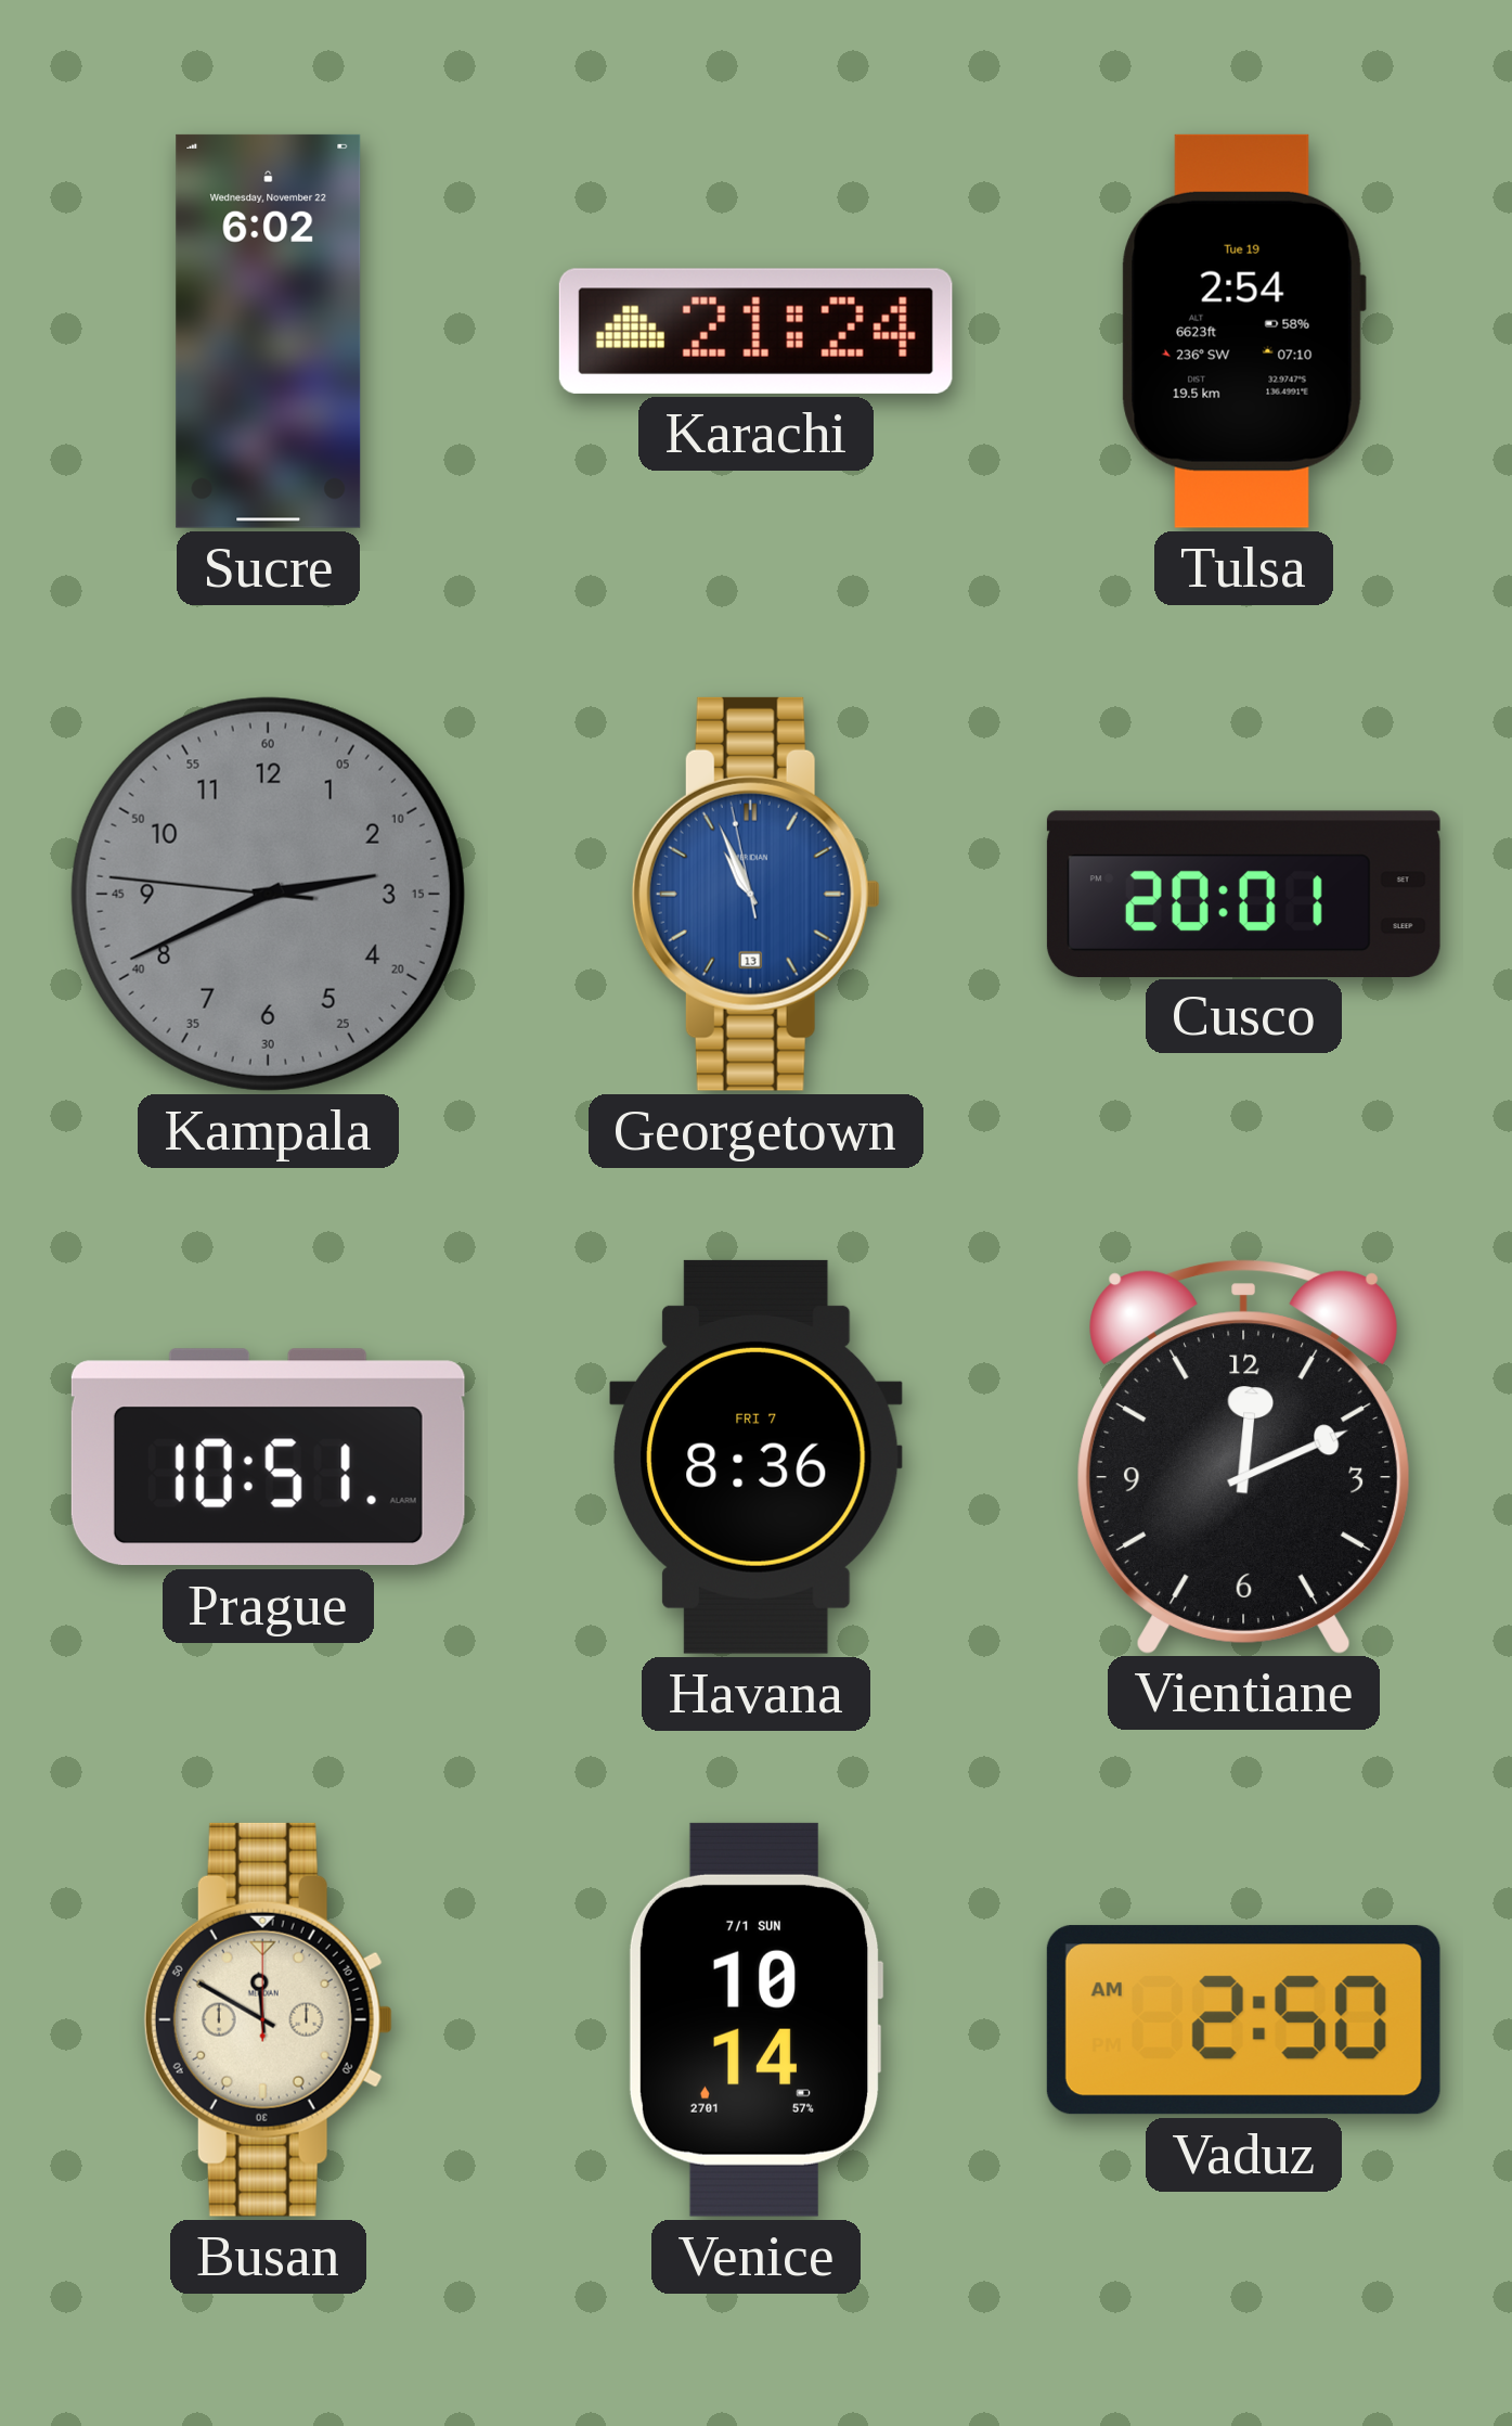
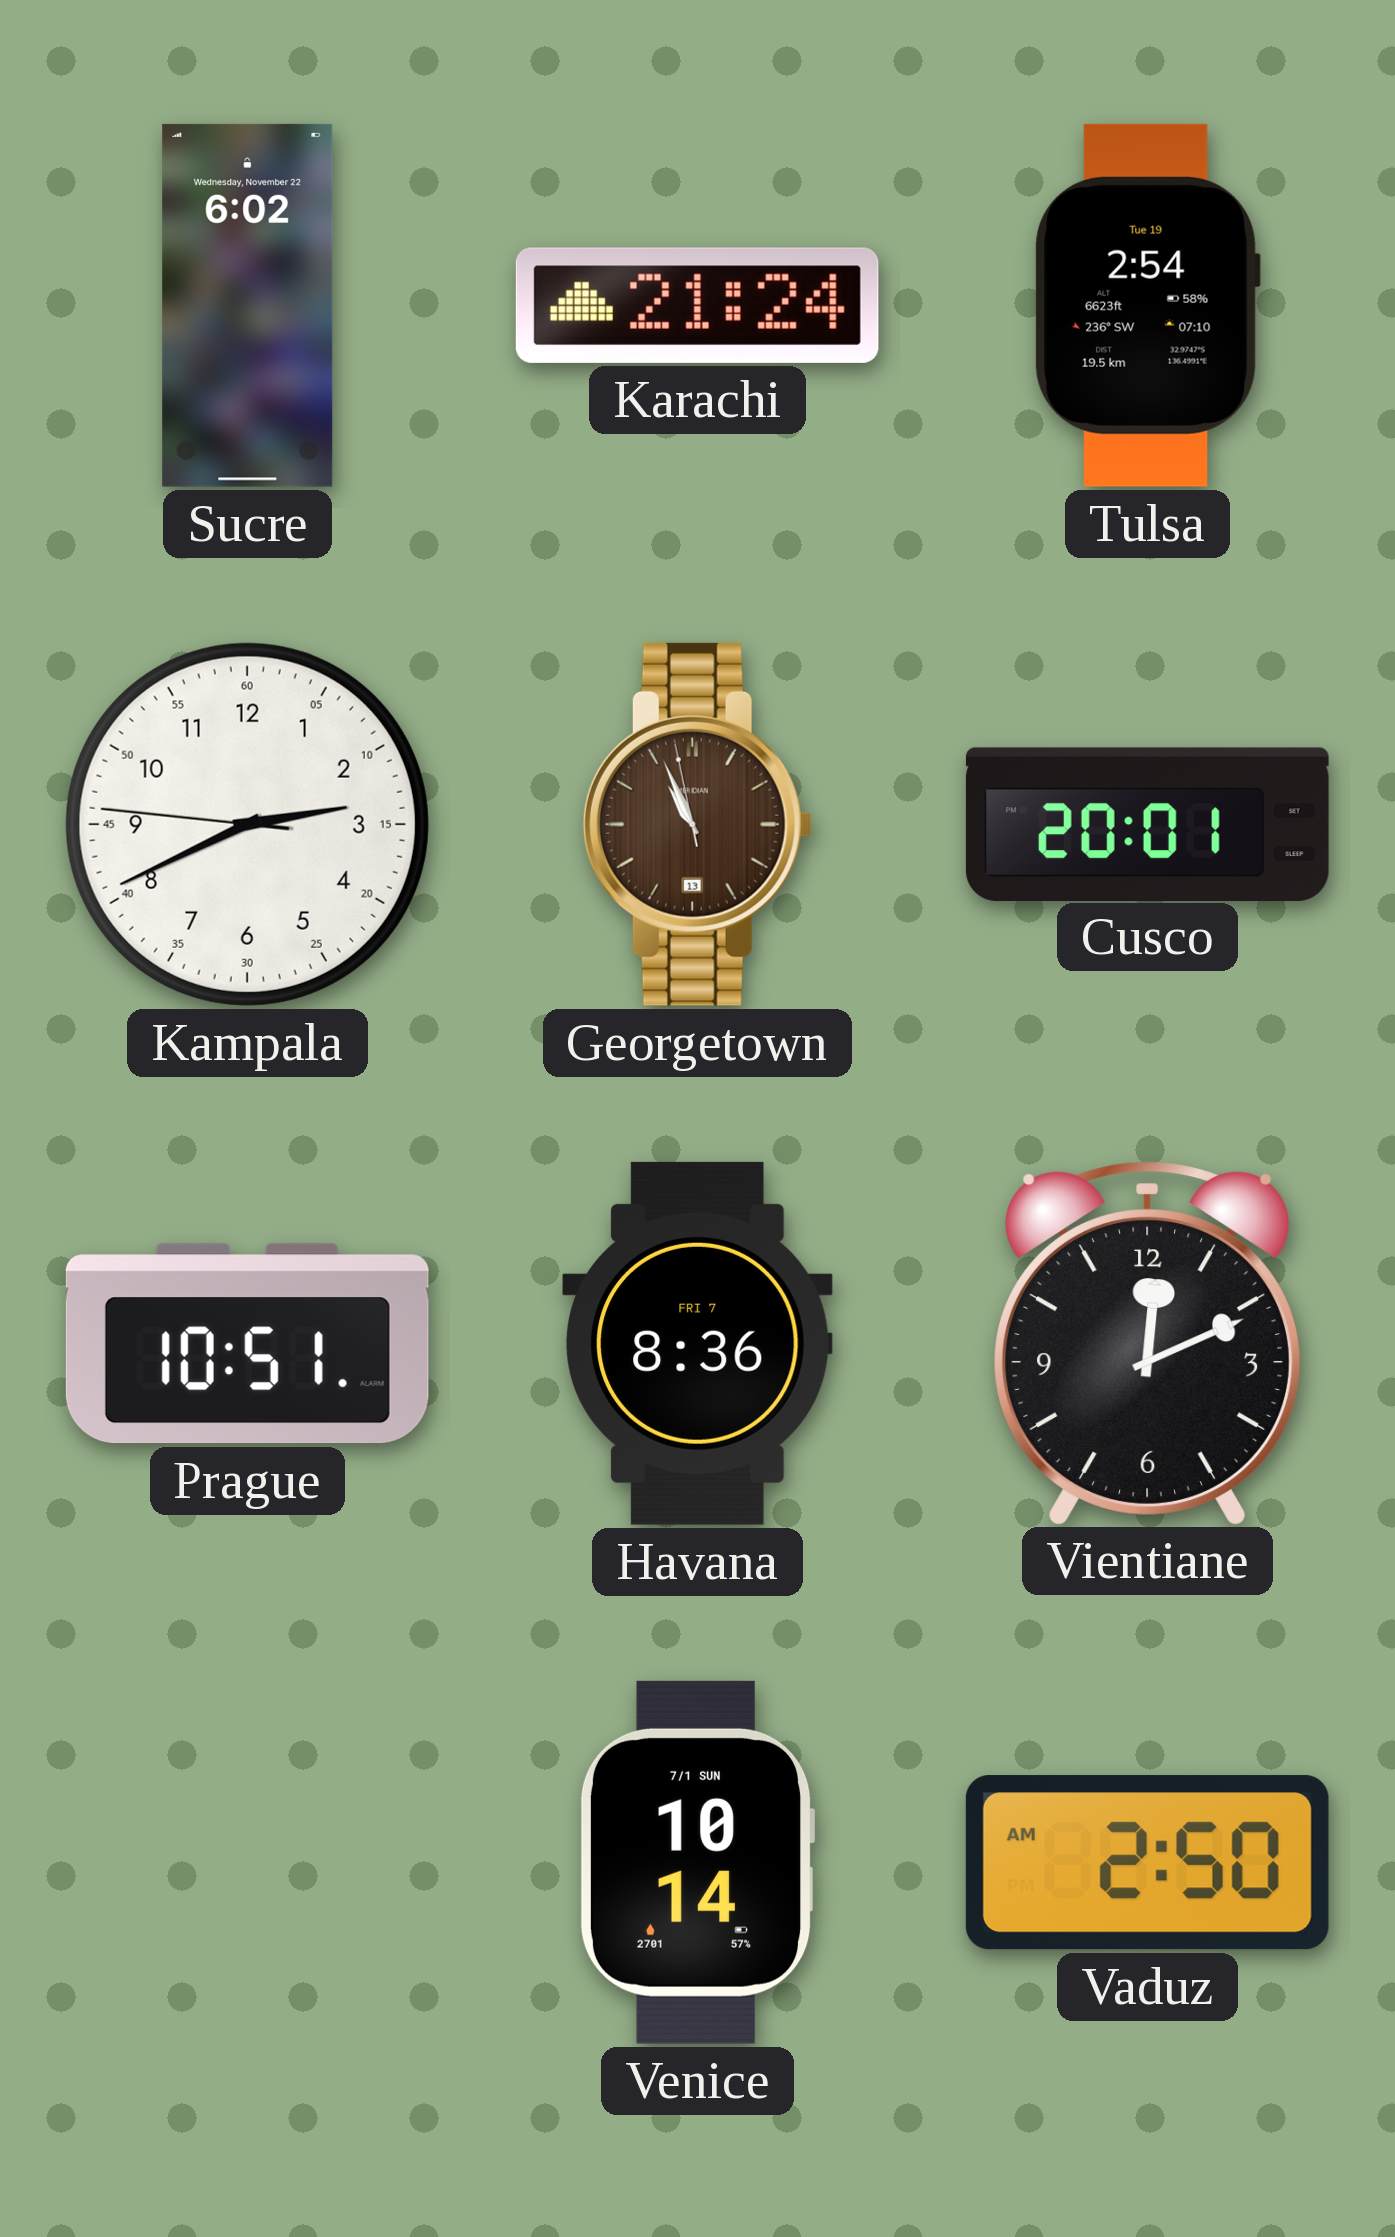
Kampala dial: grey -> white
Georgetown dial: blue -> brown
Busan: 11:50 -> none
